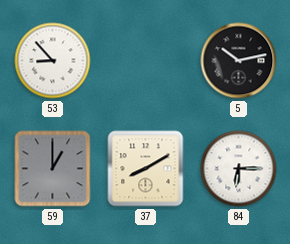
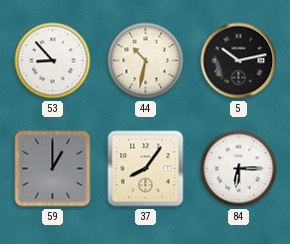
44: none -> 10:32
37: 8:10 -> 8:06
